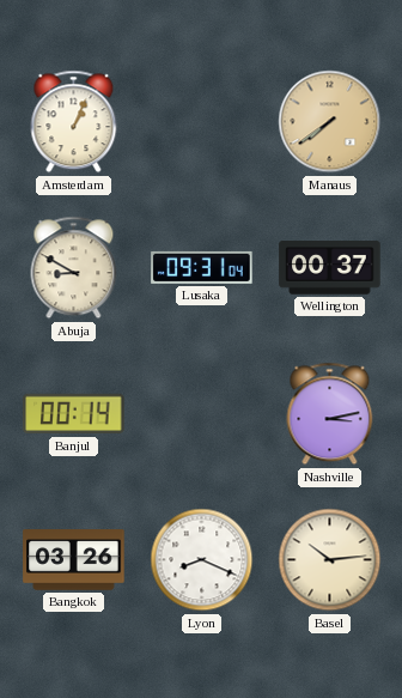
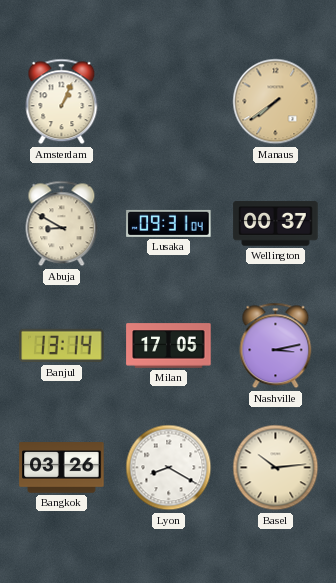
Banjul: 00:14 -> 13:14
Milan: none -> 17:05
Lyon: 8:19 -> 8:20
